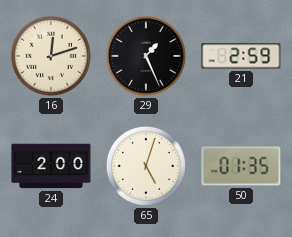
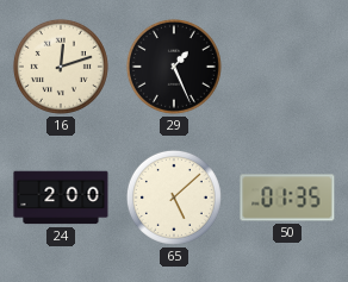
21: 2:59 -> none
65: 5:03 -> 5:08
